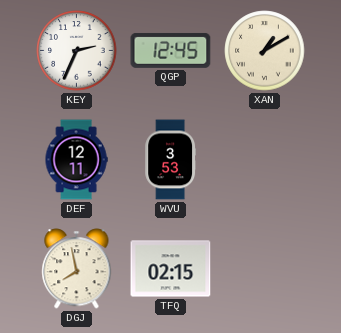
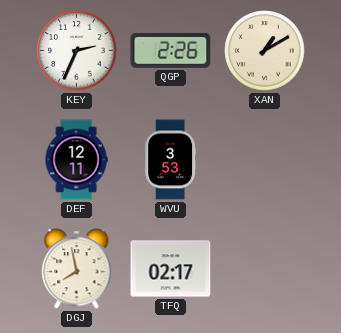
QGP: 12:45 -> 2:26
TFQ: 02:15 -> 02:17
